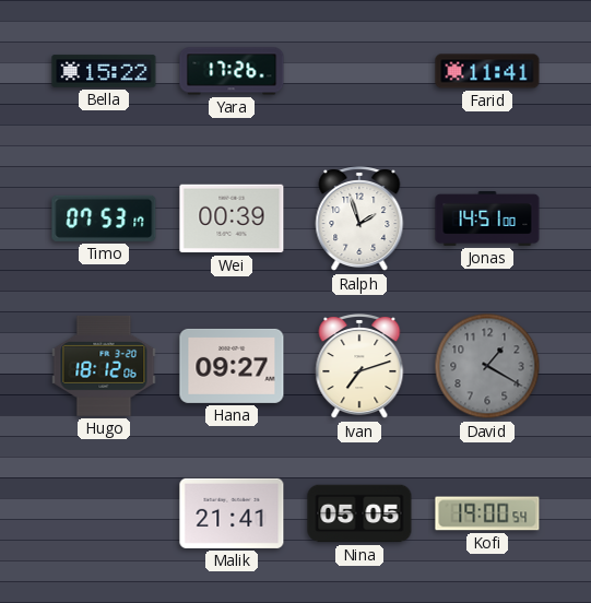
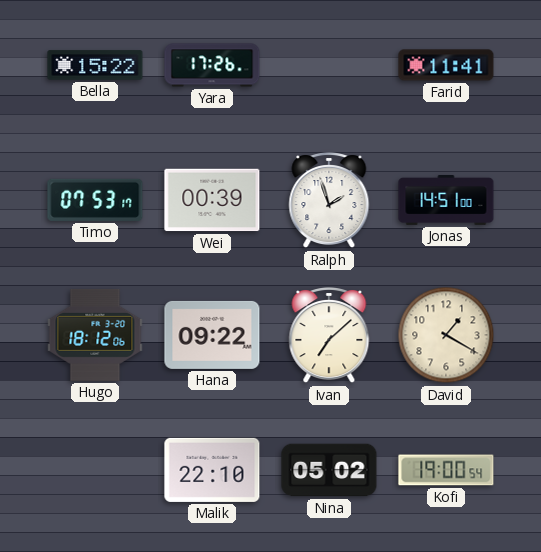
Hana: 09:27 -> 09:22
Ivan: 7:12 -> 7:08
David dial: grey -> cream
Malik: 21:41 -> 22:10
Nina: 05:05 -> 05:02
